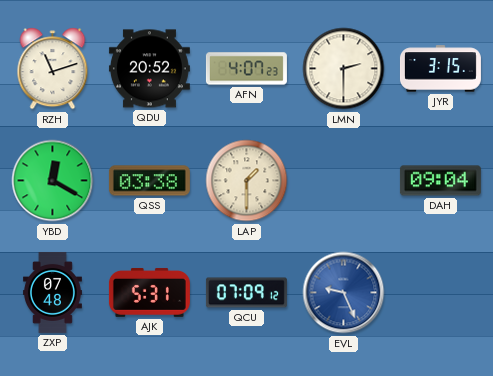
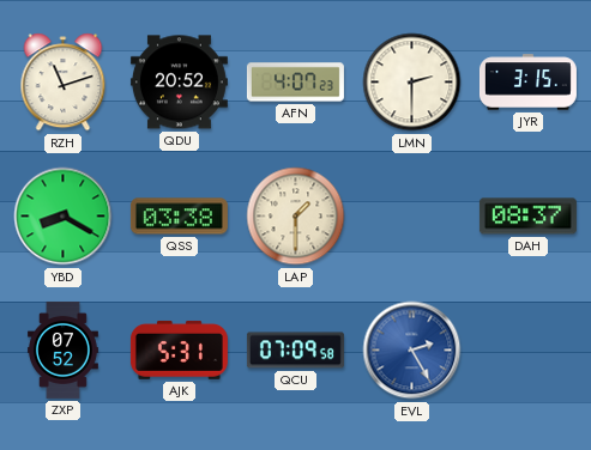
YBD: 12:20 -> 8:20
DAH: 09:04 -> 08:37
ZXP: 07:48 -> 07:52
QCU: 07:09:12 -> 07:09:58
EVL: 9:26 -> 2:25
